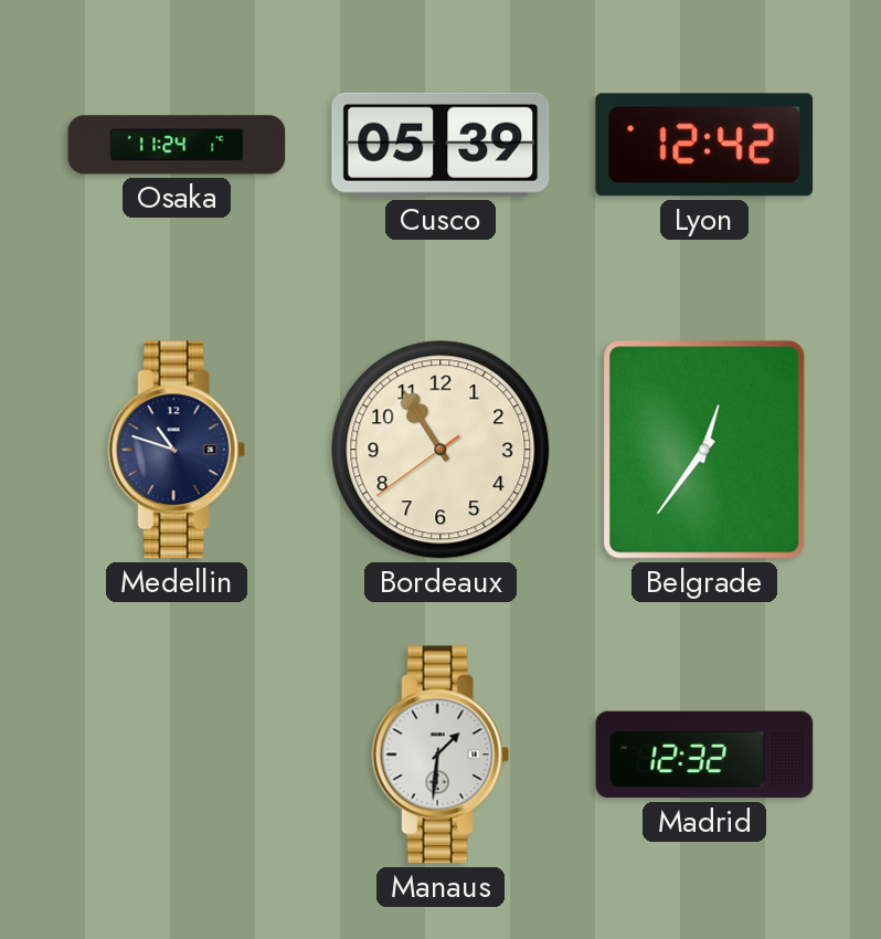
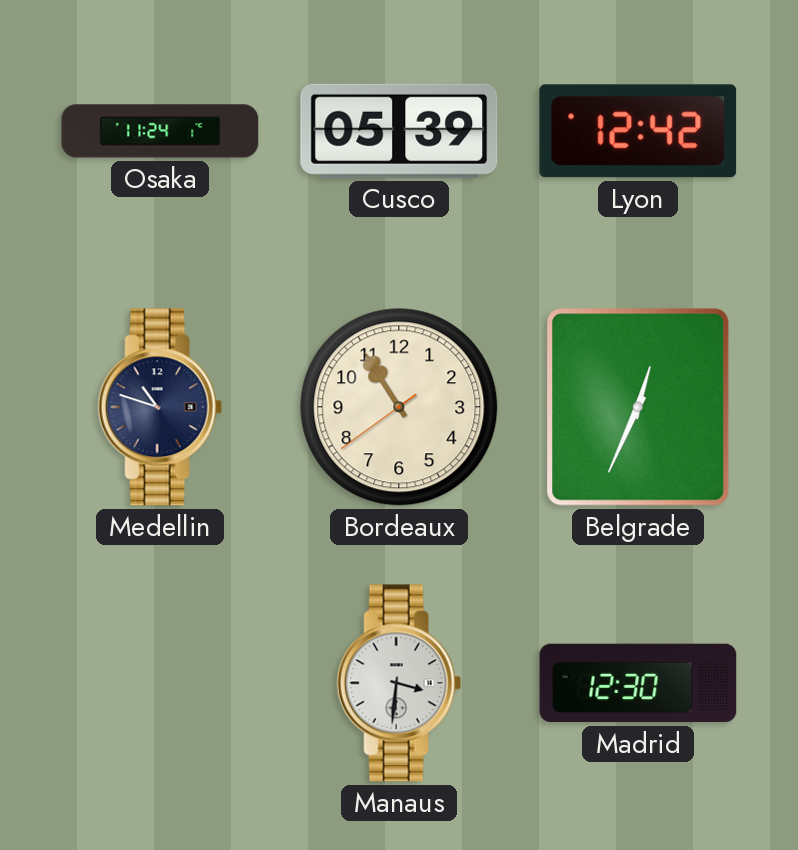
Belgrade: 12:36 -> 12:34
Manaus: 1:31 -> 3:31
Madrid: 12:32 -> 12:30
